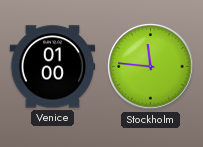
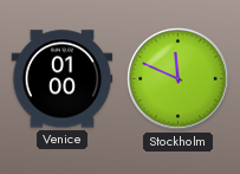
Stockholm: 11:46 -> 11:49
